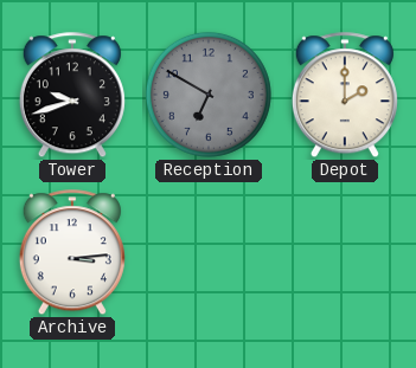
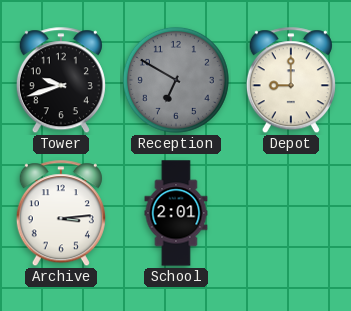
Depot: 2:00 -> 9:00
School: none -> 2:01
